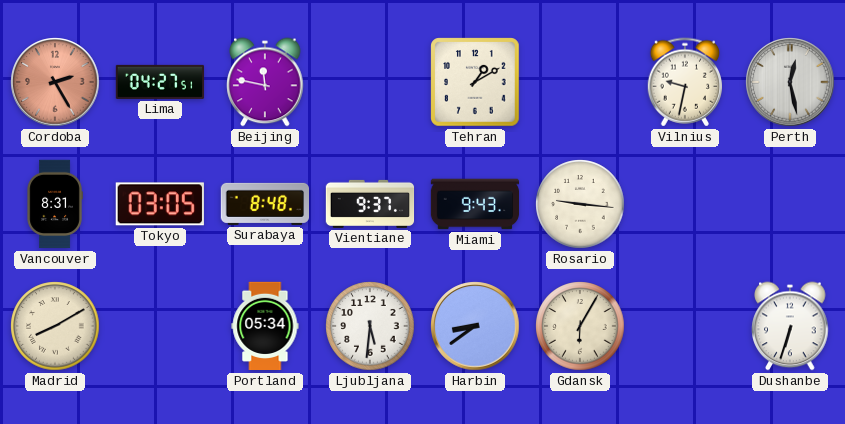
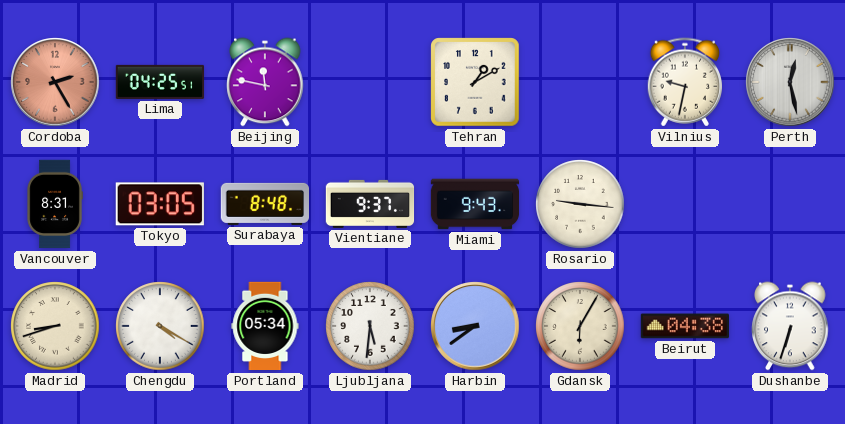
Lima: 04:27 -> 04:25
Madrid: 8:10 -> 8:42
Chengdu: none -> 4:20
Beirut: none -> 04:38
